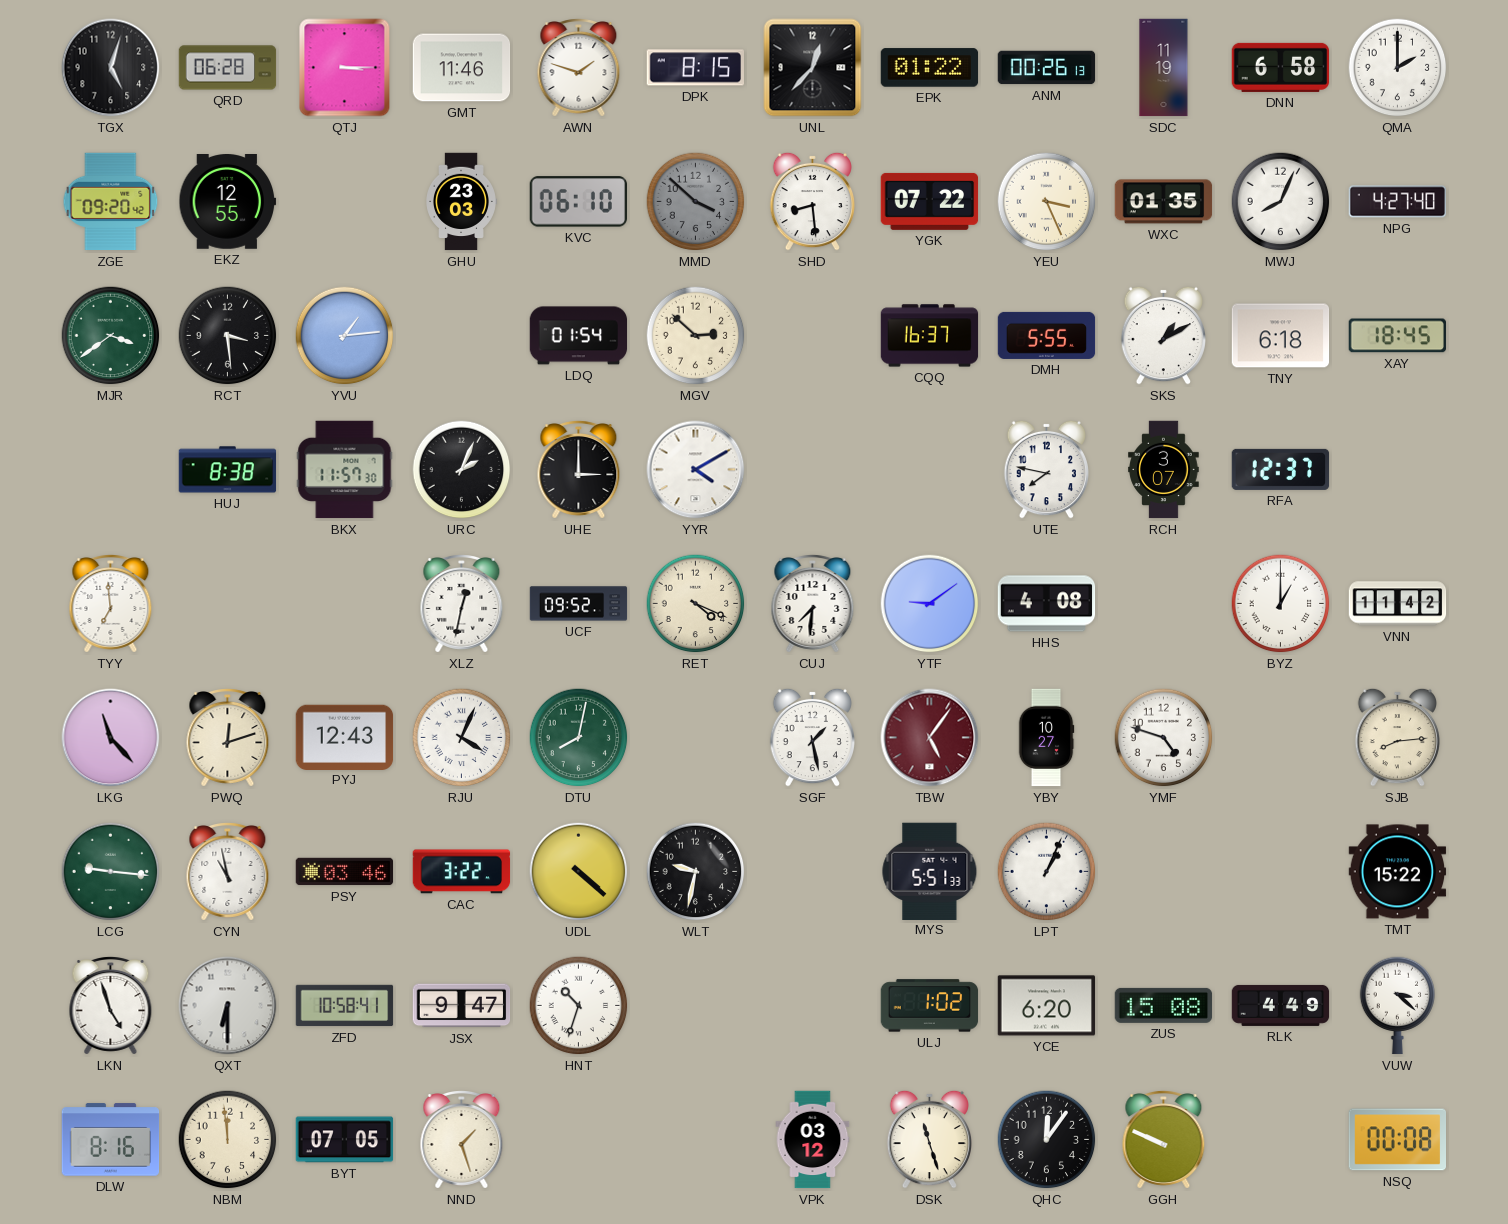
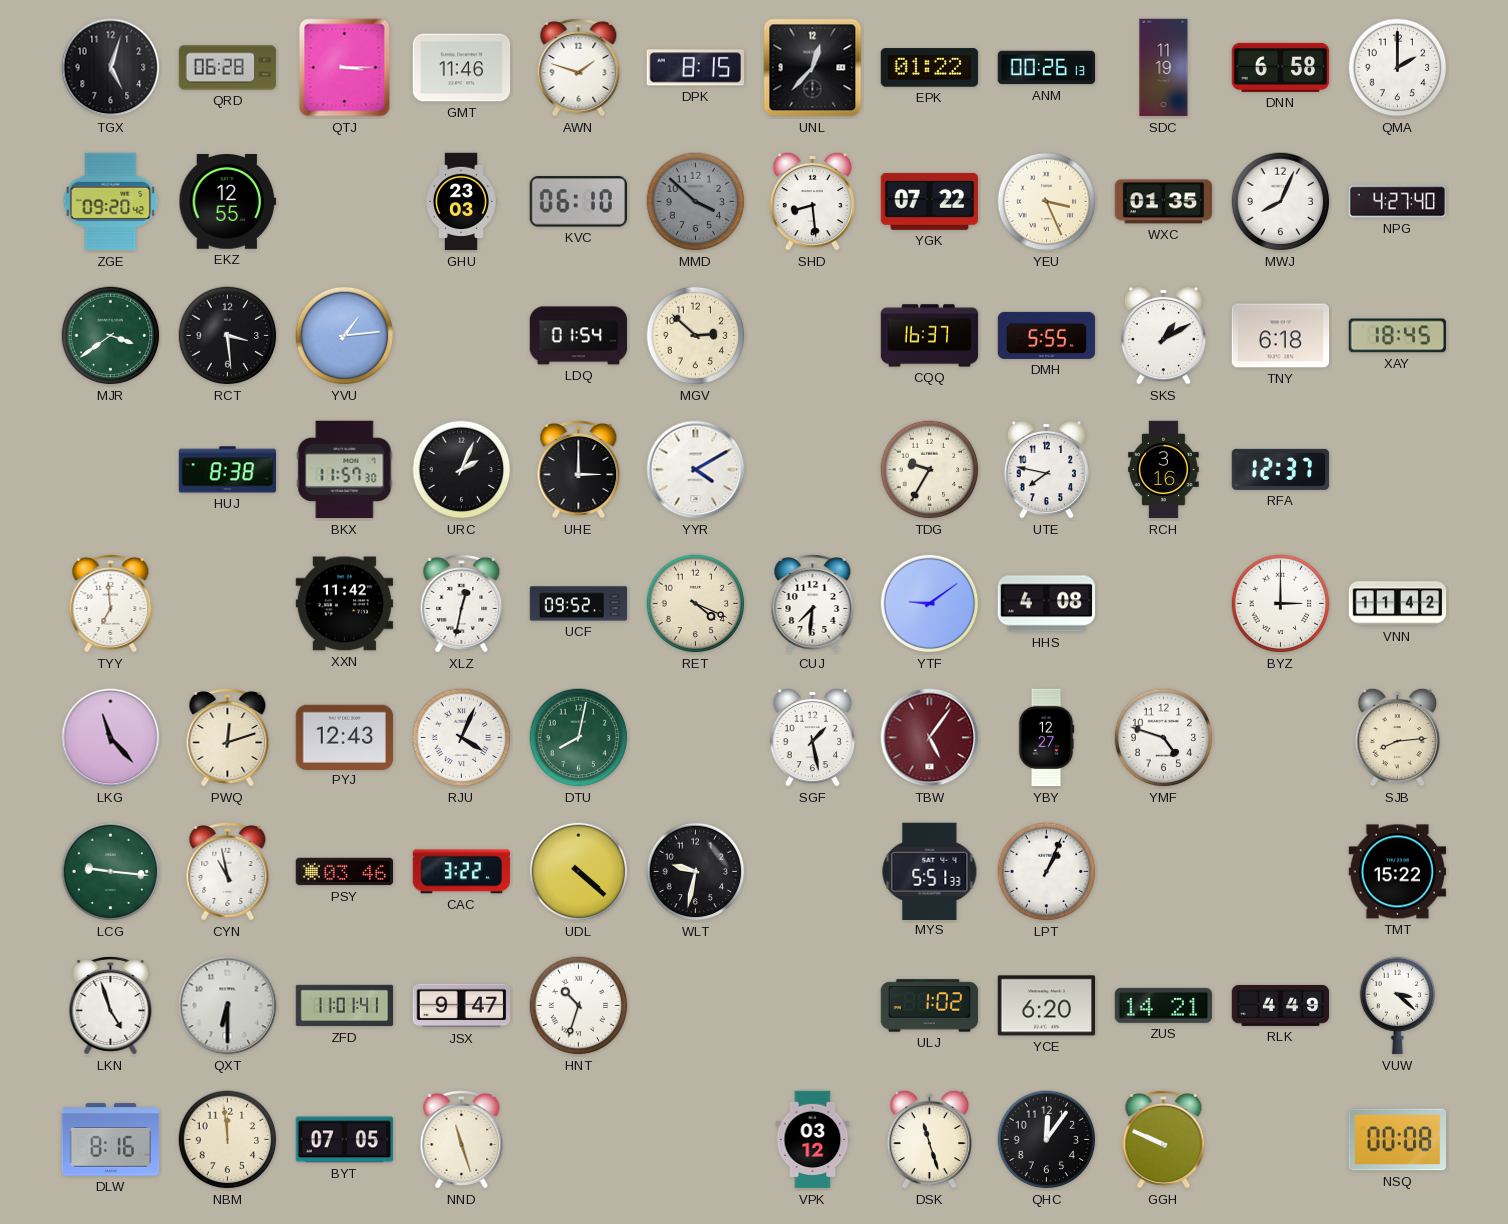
TDG: none -> 9:35
RCH: 3:07 -> 3:16
XXN: none -> 11:42
BYZ: 1:00 -> 3:00
YBY: 10:27 -> 12:27
ZFD: 10:58 -> 11:01
ZUS: 15:08 -> 14:21
NND: 1:27 -> 11:27
